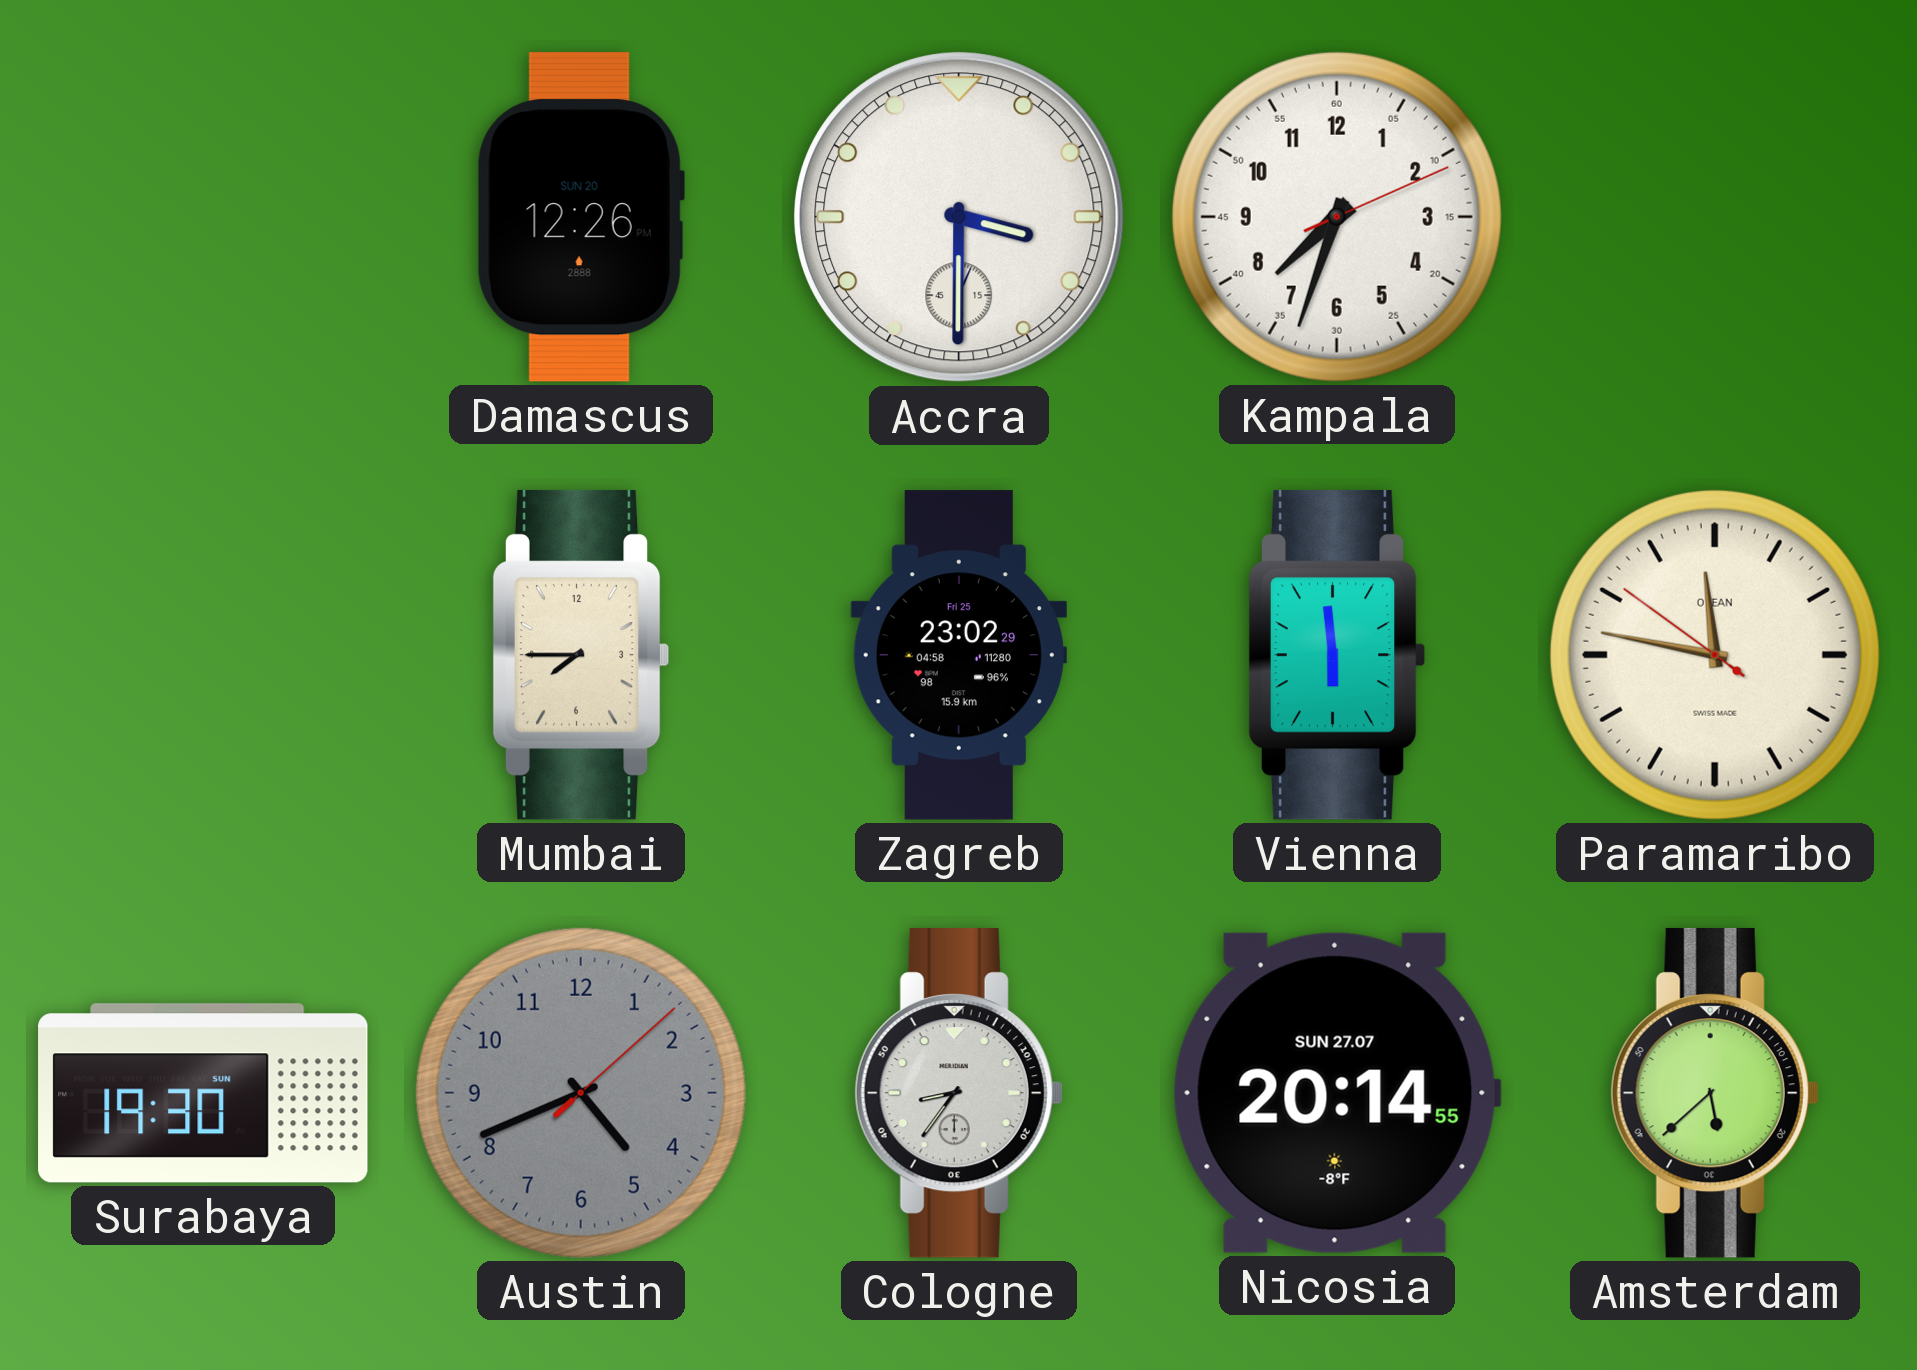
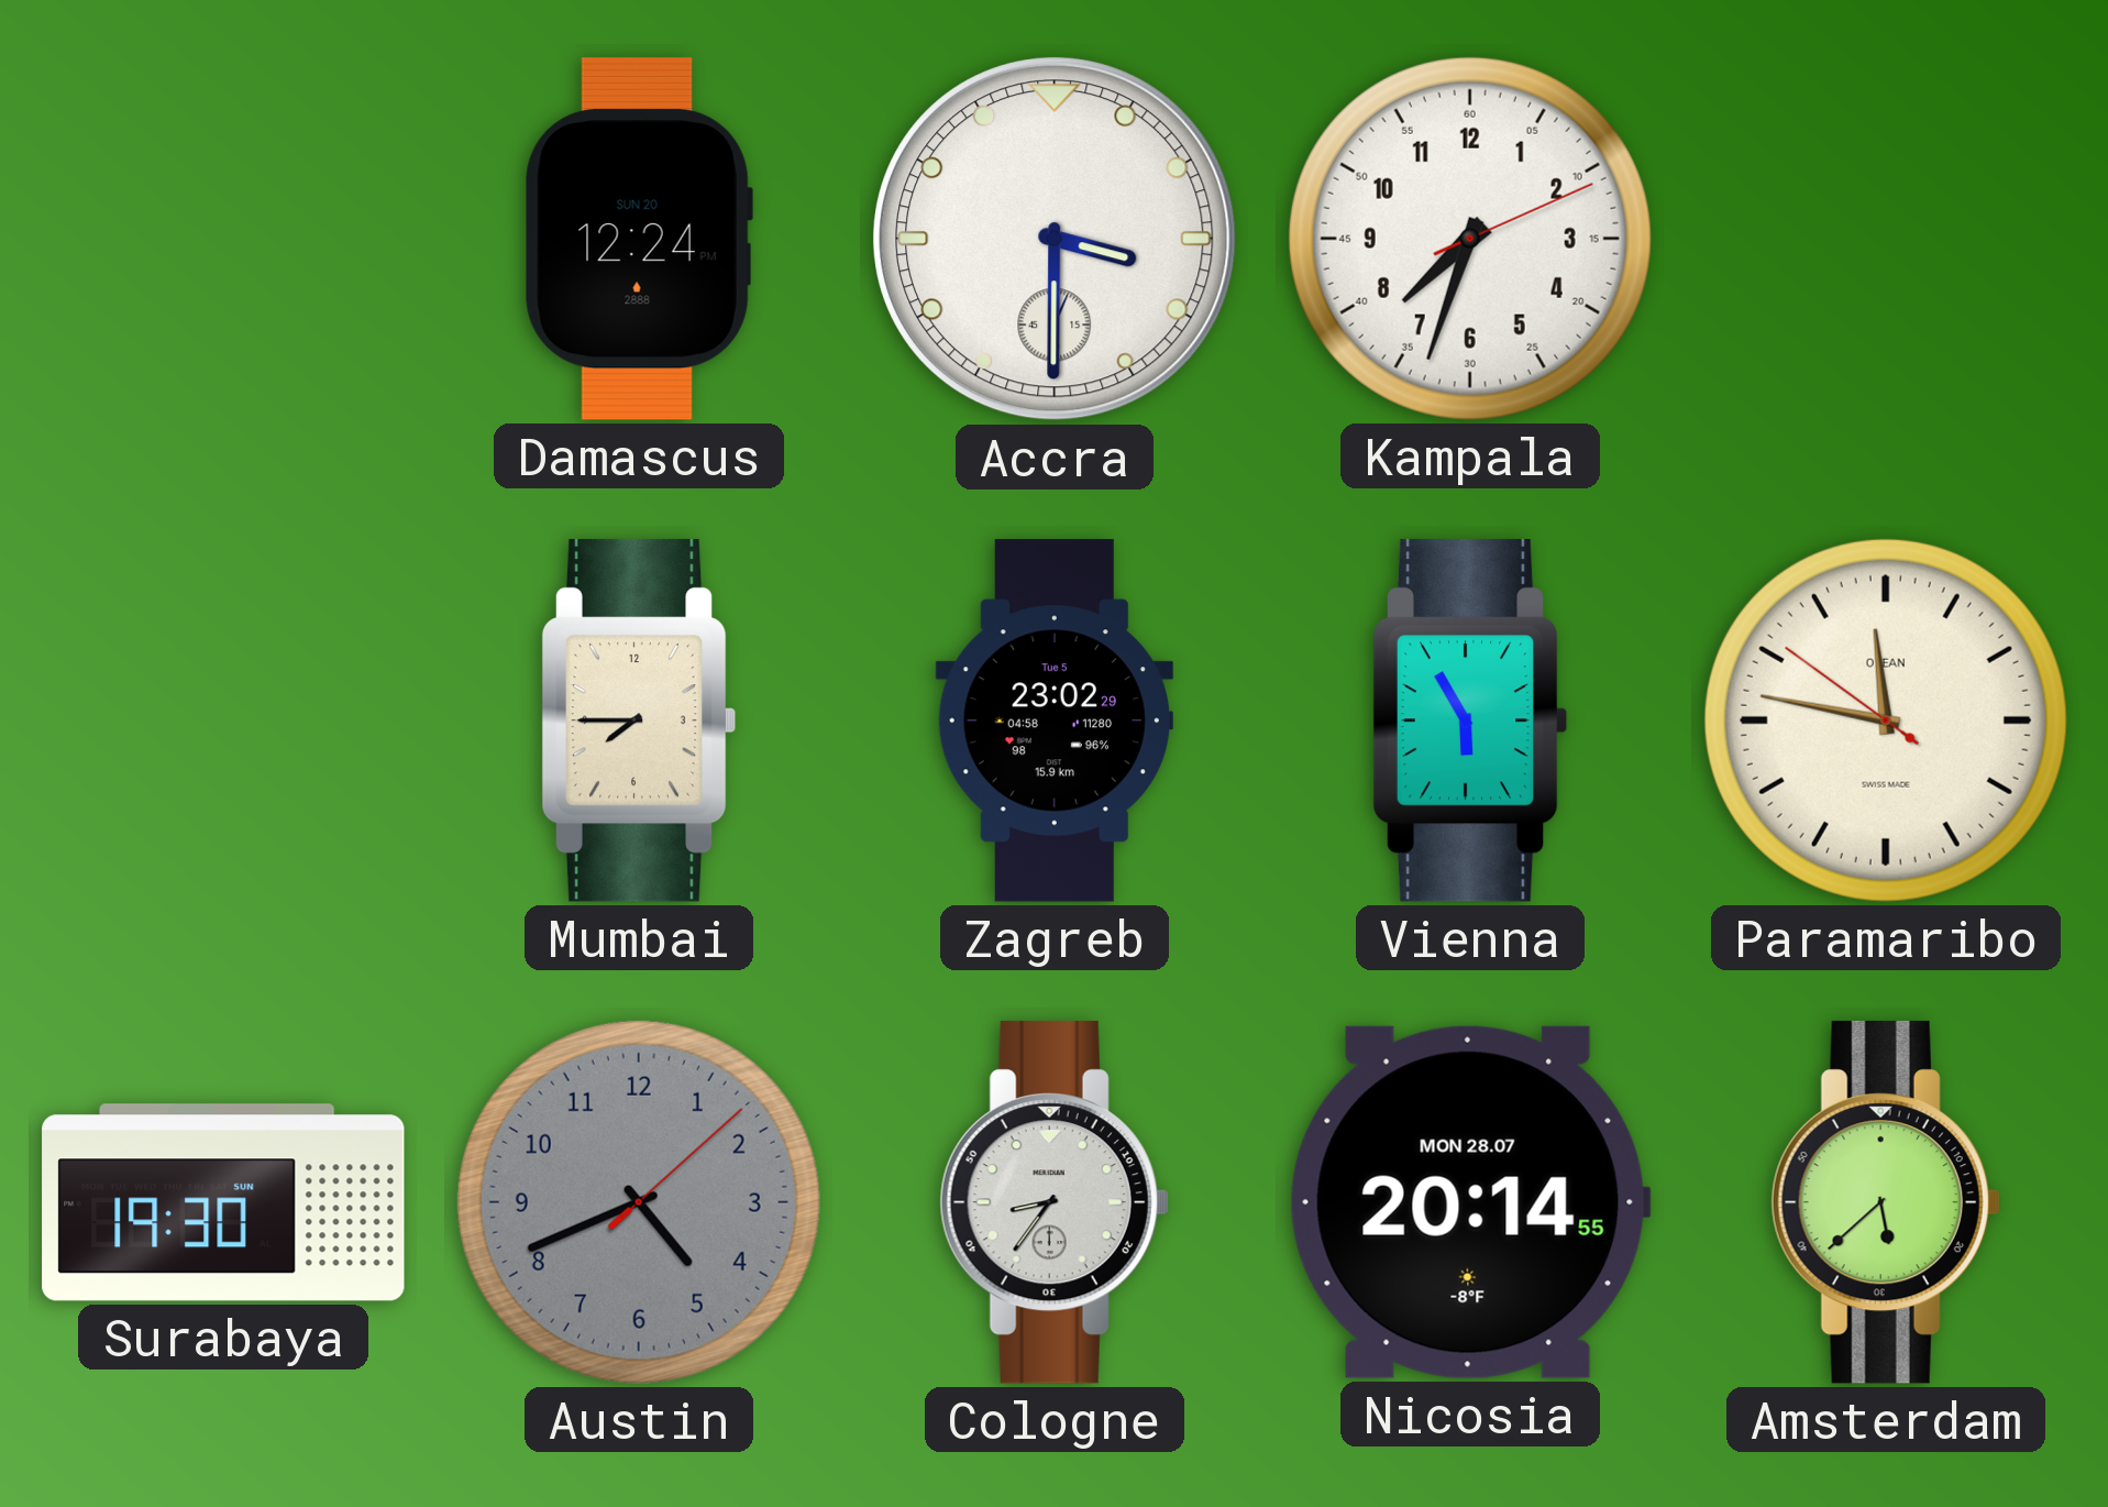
Damascus: 12:26 -> 12:24
Zagreb date: Fri 25 -> Tue 5
Vienna: 5:59 -> 5:55
Nicosia date: SUN 27.07 -> MON 28.07
